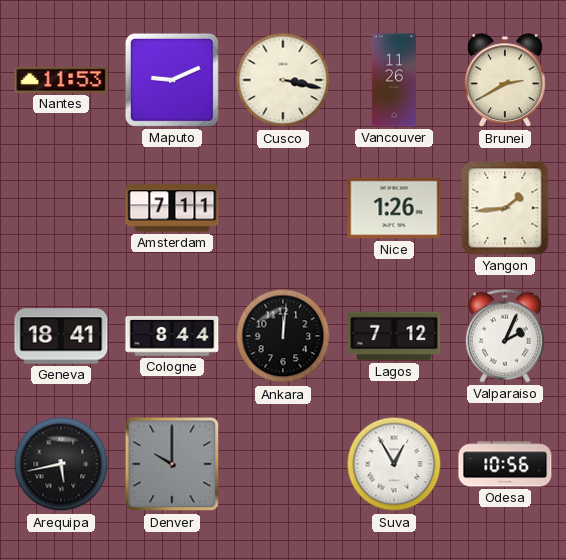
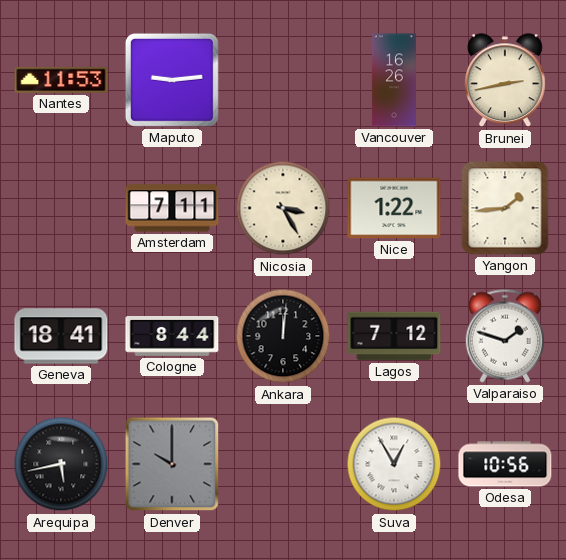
Maputo: 9:11 -> 9:14
Cusco: 3:17 -> none
Vancouver: 11:26 -> 16:26
Brunei: 2:40 -> 2:43
Nicosia: none -> 3:25
Nice: 1:26 -> 1:22
Valparaiso: 2:04 -> 1:48
